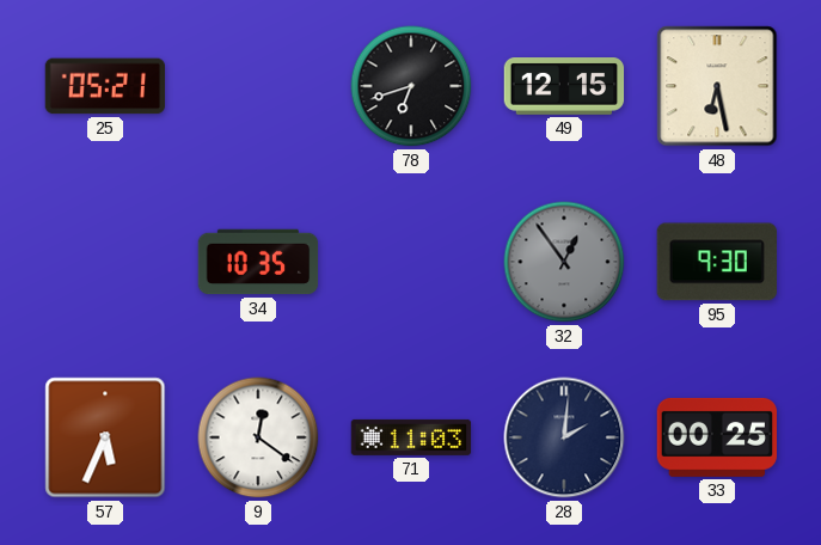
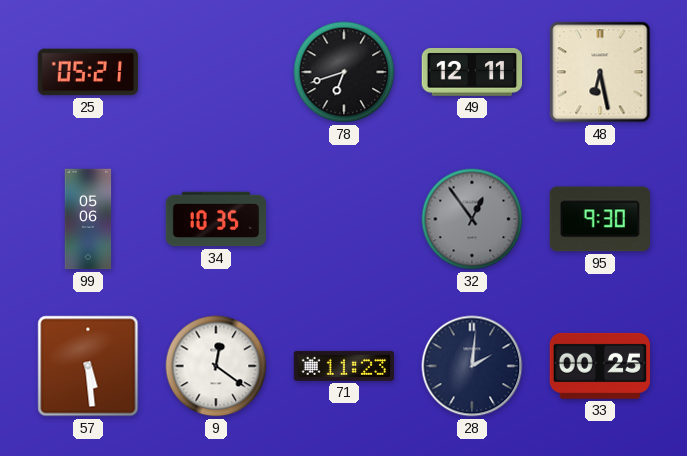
49: 12:15 -> 12:11
99: none -> 05:06
57: 5:34 -> 5:29
71: 11:03 -> 11:23
